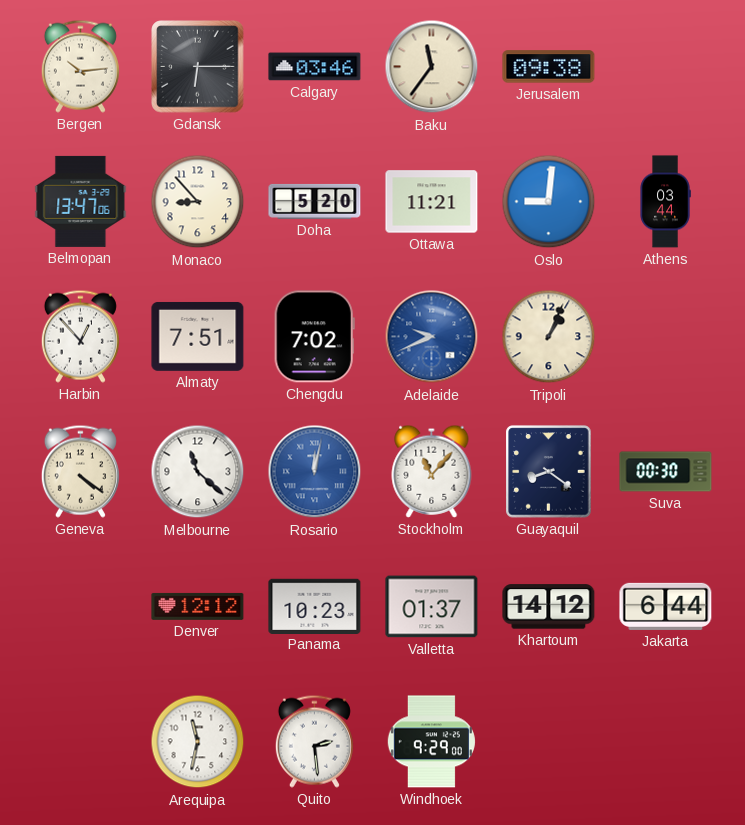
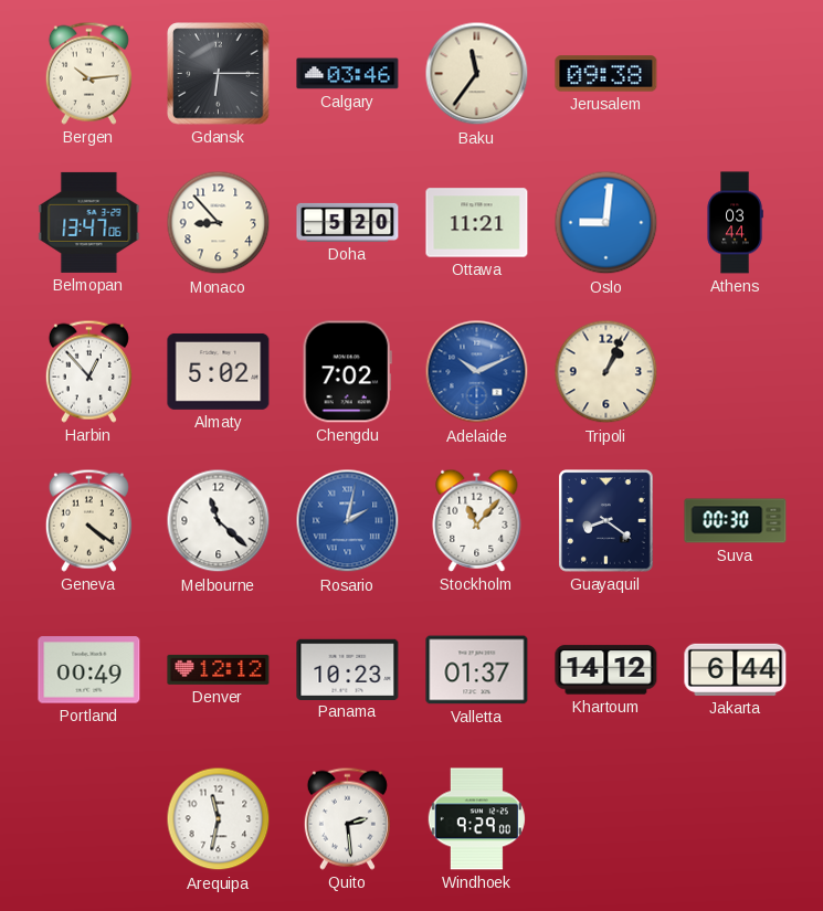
Almaty: 7:51 -> 5:02
Adelaide: 9:41 -> 10:11
Rosario: 12:02 -> 2:02
Portland: none -> 00:49
